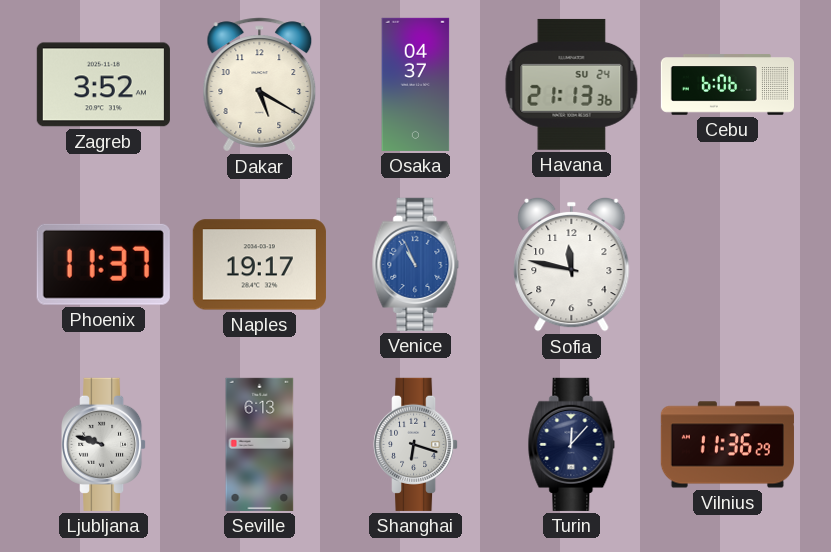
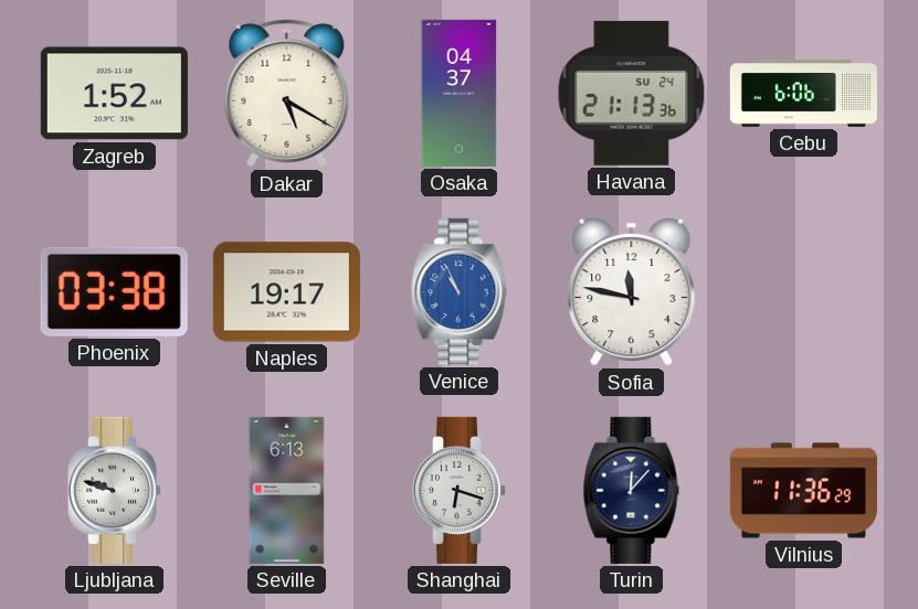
Zagreb: 3:52 -> 1:52
Phoenix: 11:37 -> 03:38
